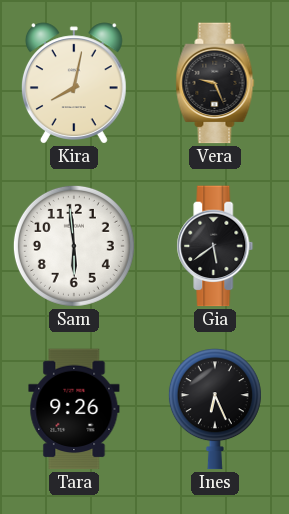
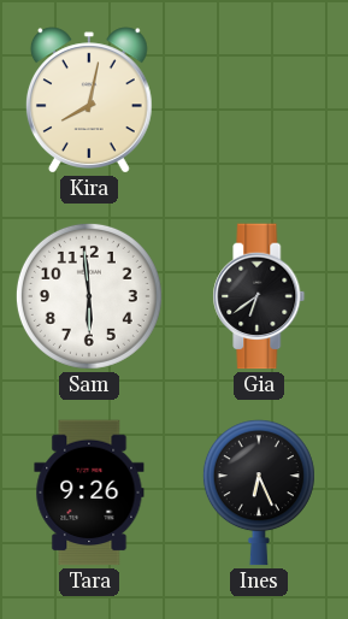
Vera: 9:26 -> none
Gia: 5:39 -> 6:39
